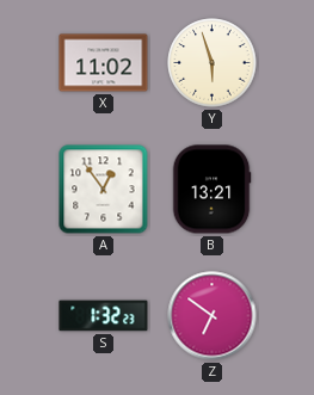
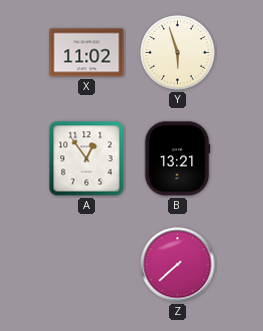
S: 1:32 -> none
Z: 6:51 -> 7:38
